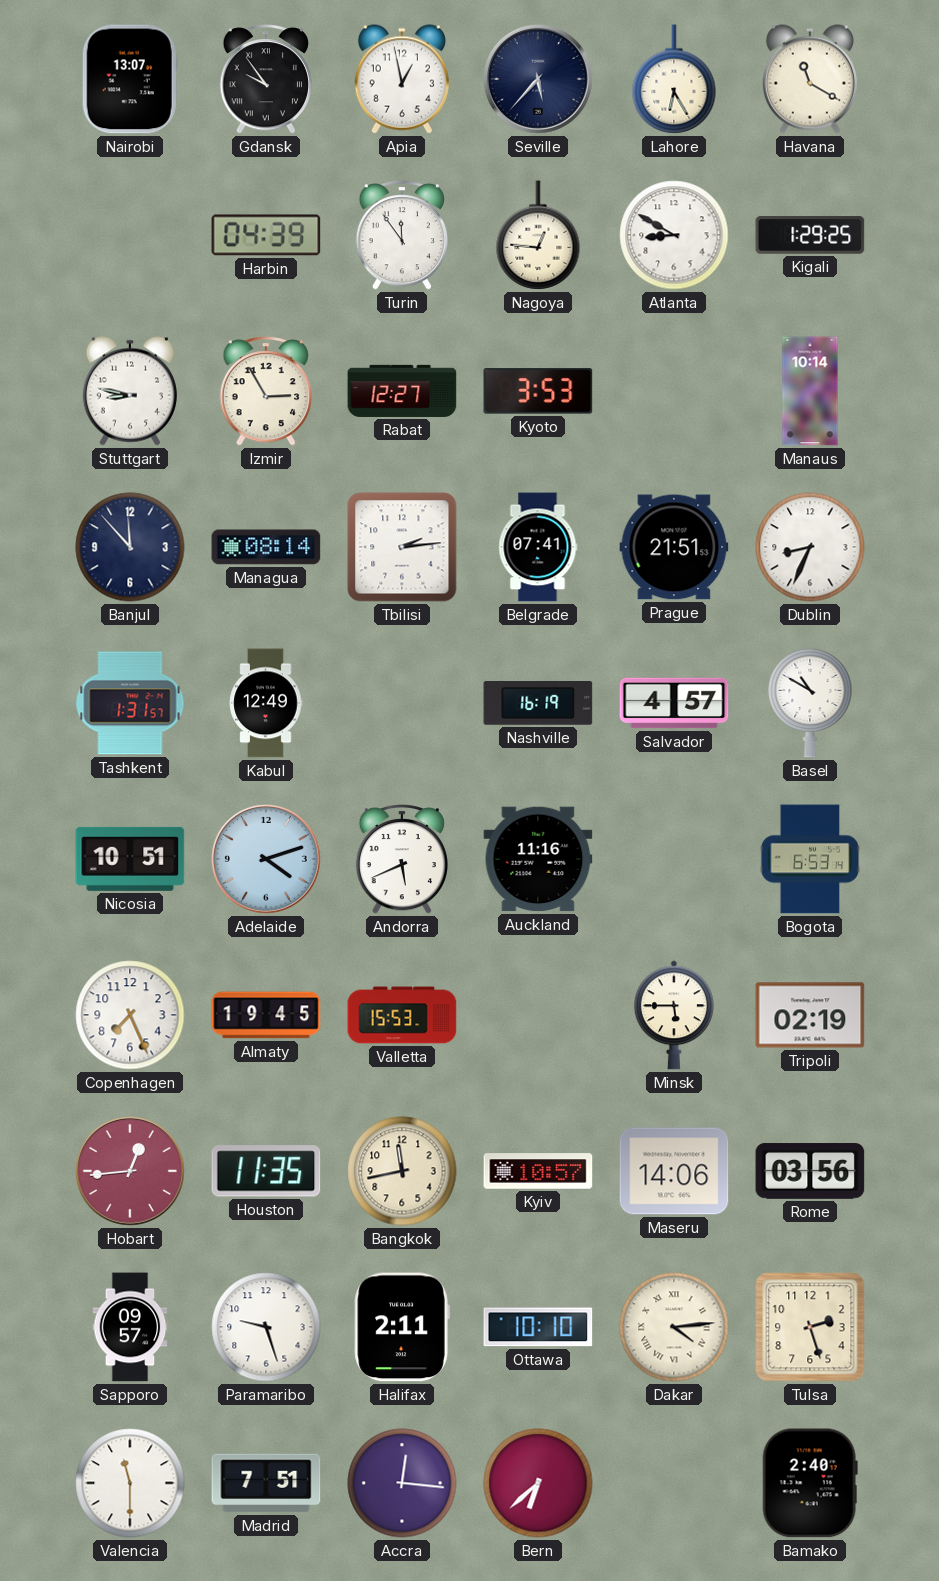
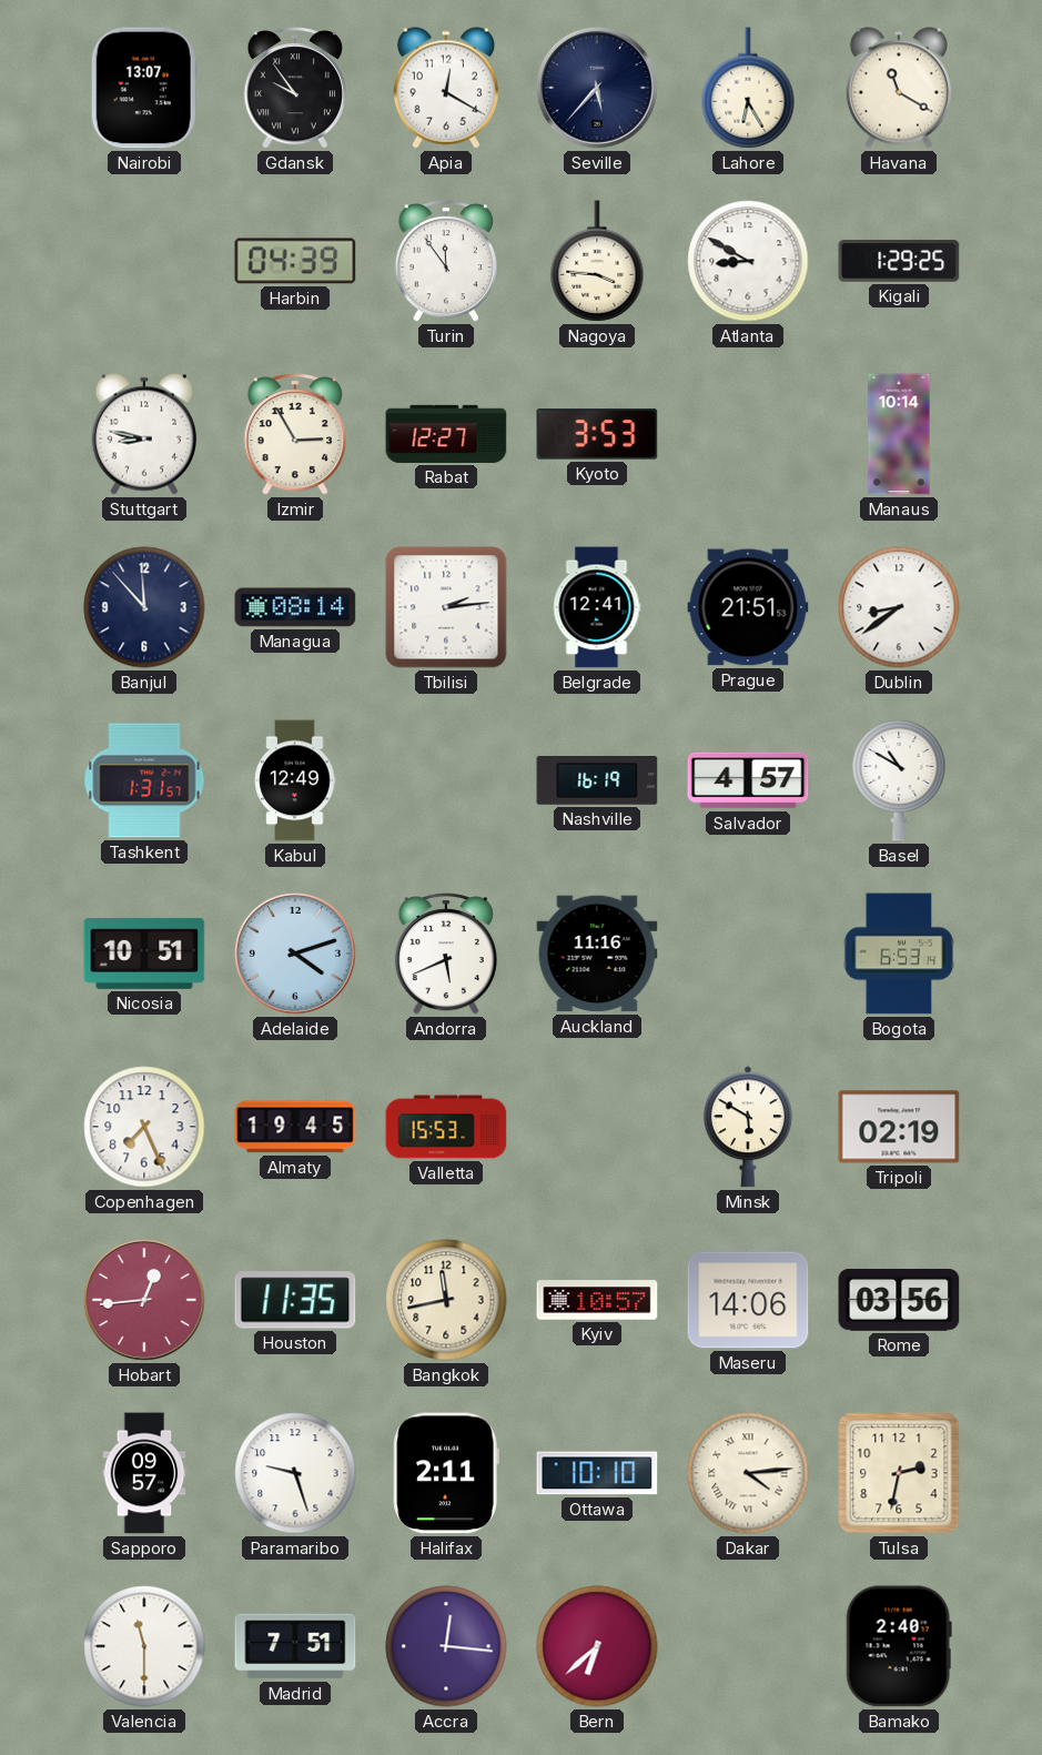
Apia: 12:58 -> 12:20
Nagoya: 12:46 -> 3:46
Belgrade: 07:41 -> 12:41
Dublin: 8:34 -> 8:39
Minsk: 5:45 -> 5:50
Tulsa: 2:27 -> 2:32
